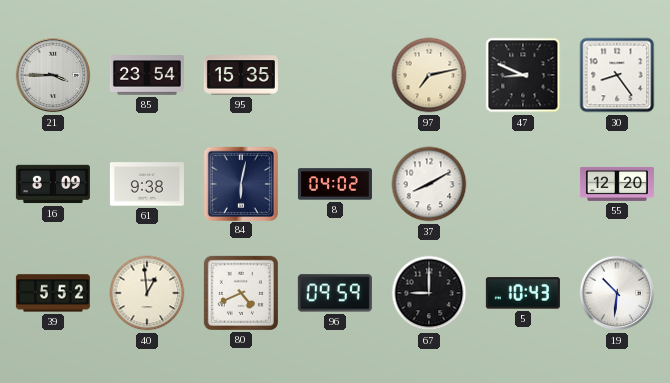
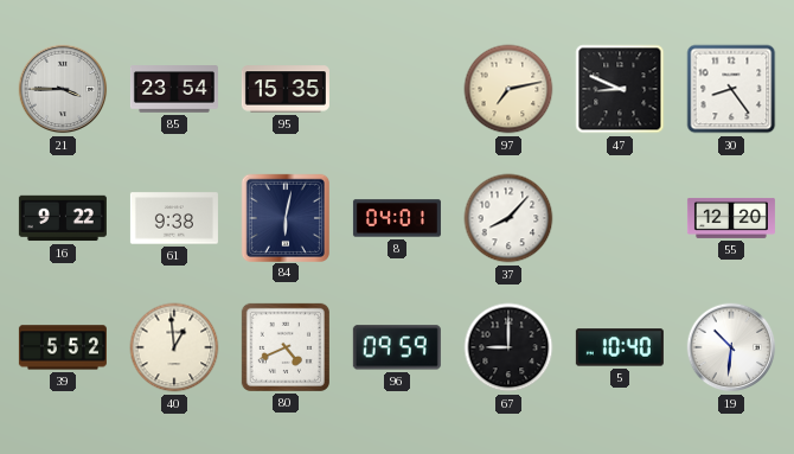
16: 8:09 -> 9:22
8: 04:02 -> 04:01
37: 8:10 -> 8:07
5: 10:43 -> 10:40
